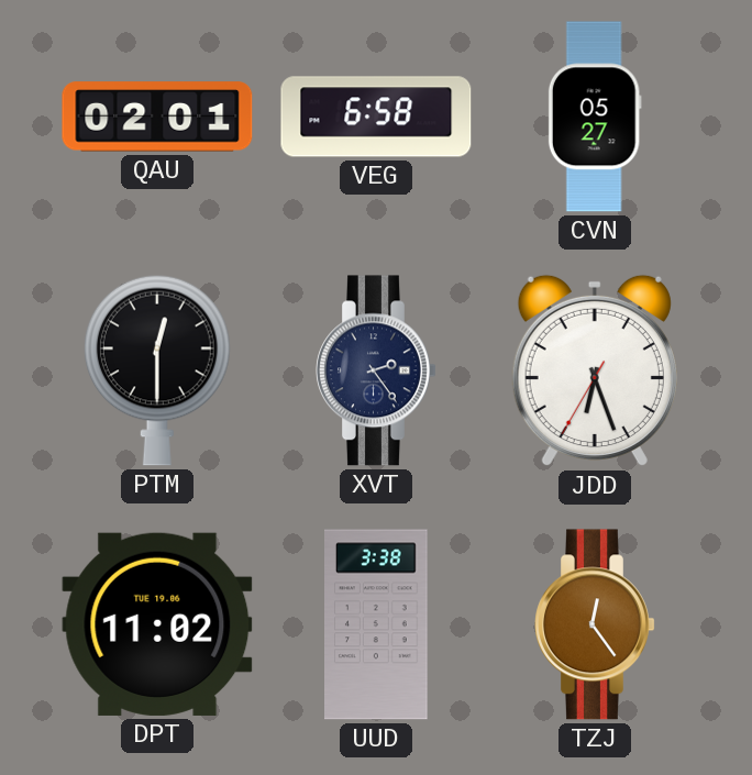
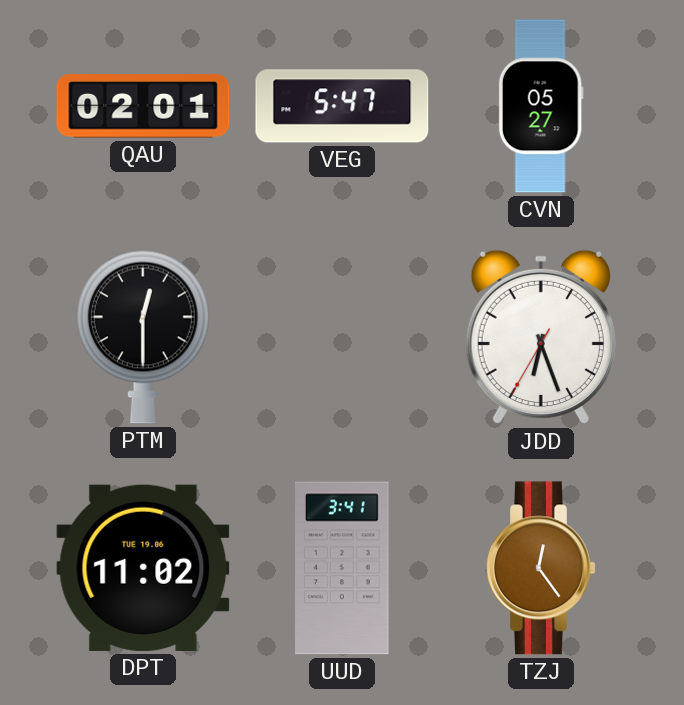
VEG: 6:58 -> 5:47
XVT: 2:24 -> none
UUD: 3:38 -> 3:41
